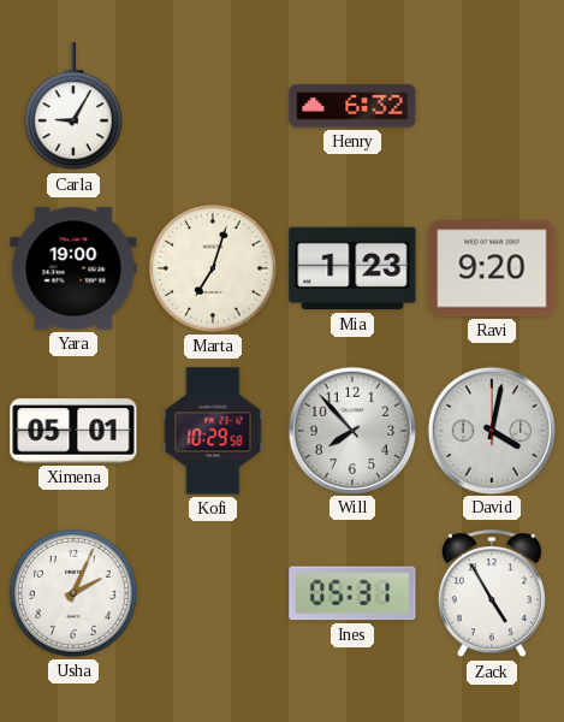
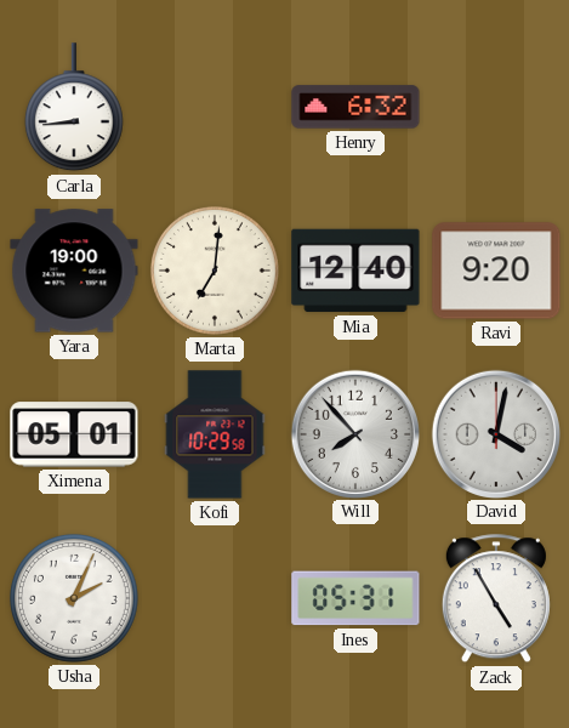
Carla: 9:05 -> 8:44
Marta: 7:03 -> 7:01
Mia: 1:23 -> 12:40
